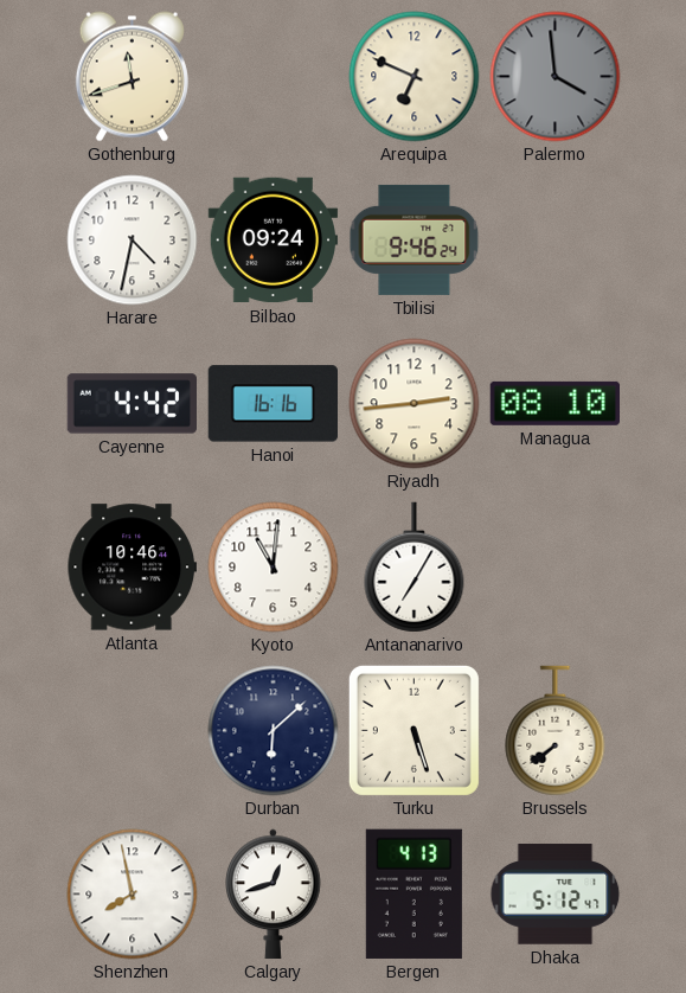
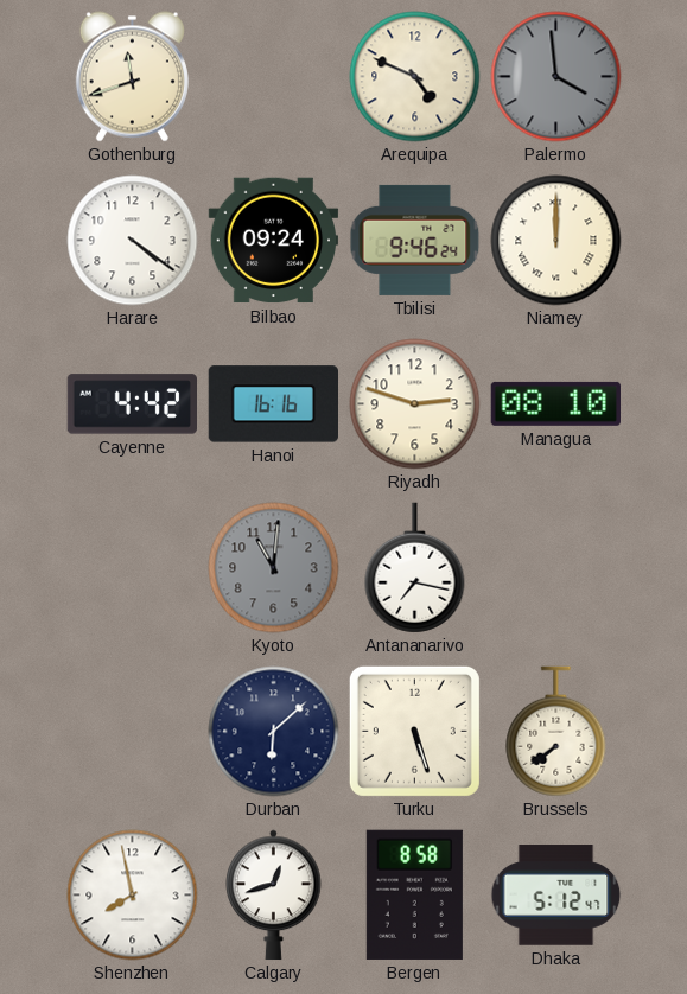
Arequipa: 6:49 -> 4:49
Harare: 4:32 -> 4:21
Niamey: none -> 12:00
Riyadh: 2:44 -> 2:48
Atlanta: 10:46 -> none
Kyoto dial: white -> grey
Antananarivo: 7:05 -> 7:17
Bergen: 4:13 -> 8:58
